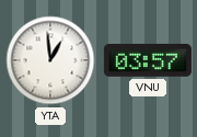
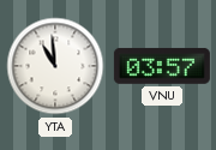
YTA: 12:59 -> 10:59
